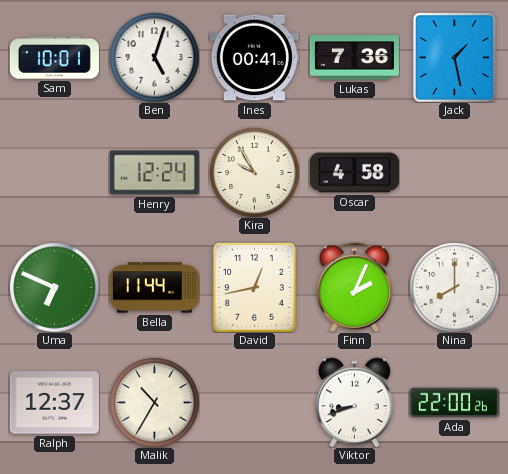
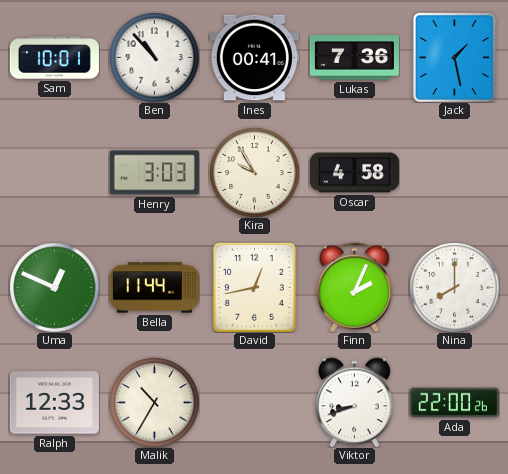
Ben: 5:03 -> 10:53
Henry: 12:24 -> 3:03
Uma: 6:49 -> 12:49
Ralph: 12:37 -> 12:33
